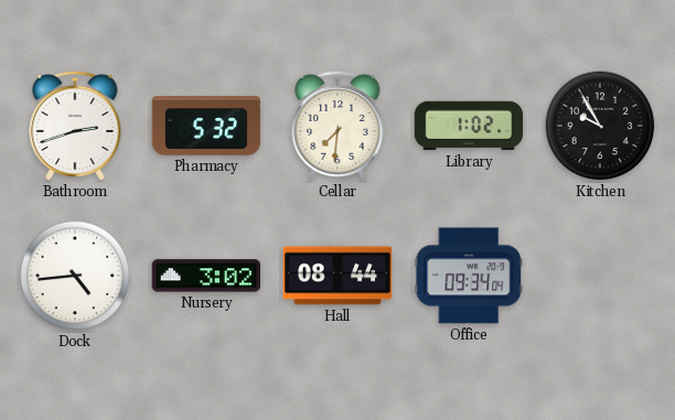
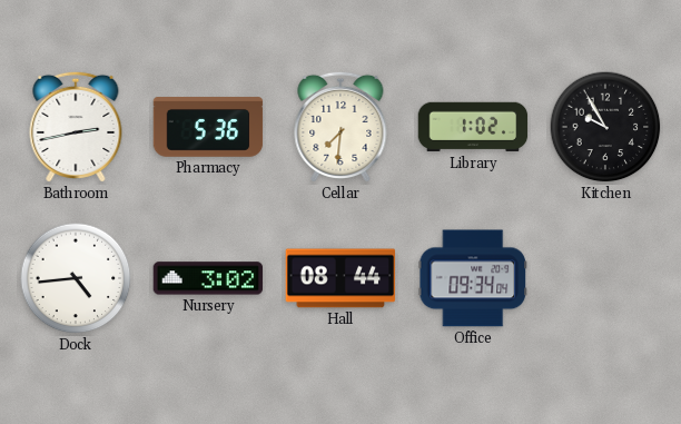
Bathroom: 2:42 -> 2:43
Pharmacy: 5:32 -> 5:36
